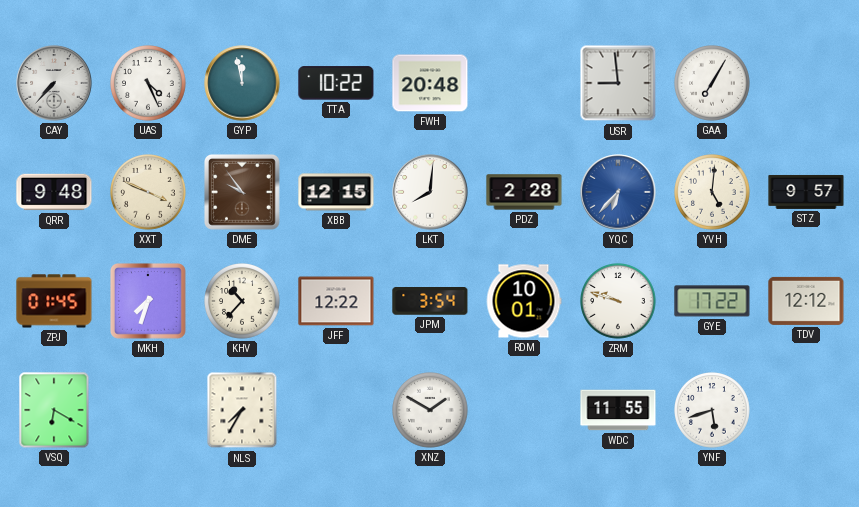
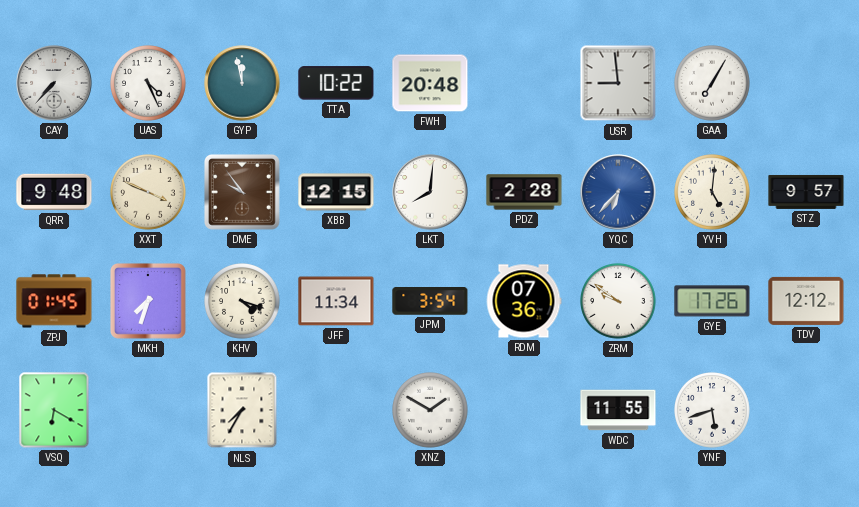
KHV: 10:37 -> 4:18
JFF: 12:22 -> 11:34
RDM: 10:01 -> 07:36
ZRM: 9:48 -> 9:51
GYE: 17:22 -> 17:26
